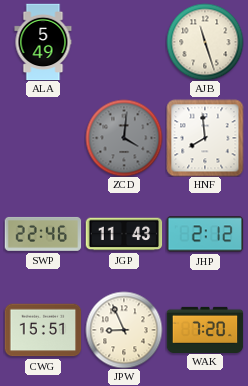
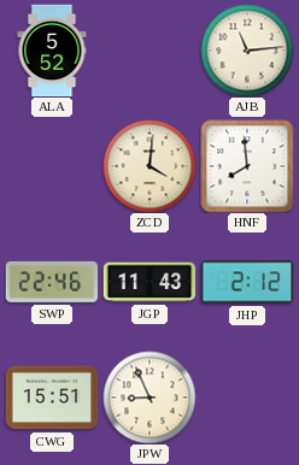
ALA: 5:49 -> 5:52
AJB: 11:27 -> 11:14
ZCD dial: grey -> cream
WAK: 7:20 -> none
